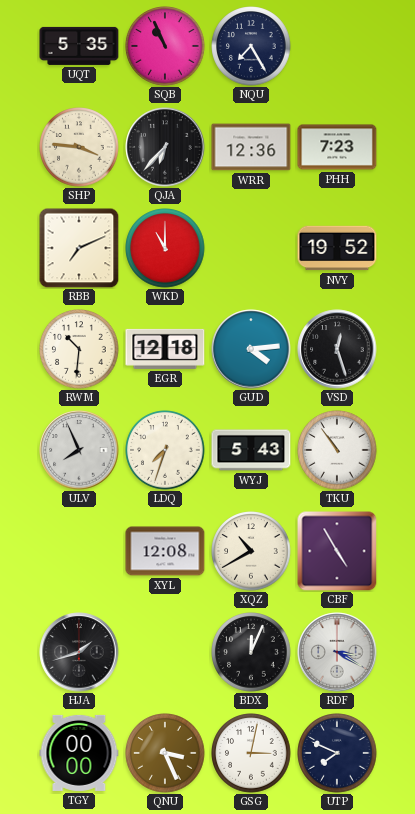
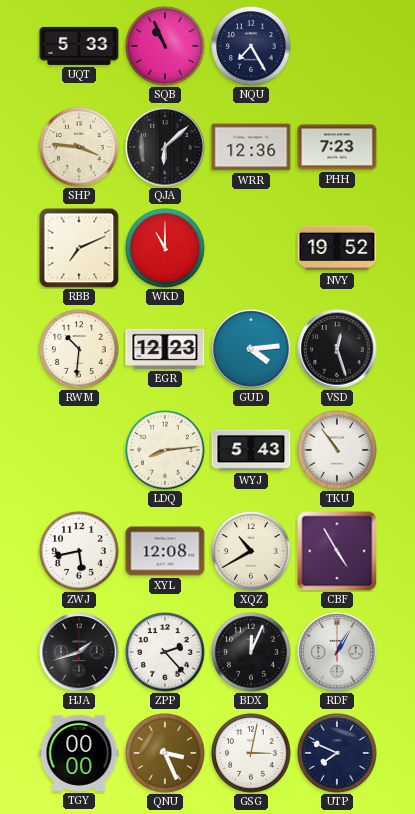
UQT: 5:35 -> 5:33
QJA: 6:37 -> 6:08
EGR: 12:18 -> 12:23
ULV: 7:56 -> none
LDQ: 7:33 -> 8:14
ZWJ: none -> 5:43
ZPP: none -> 2:23
RDF: 3:20 -> 1:05
